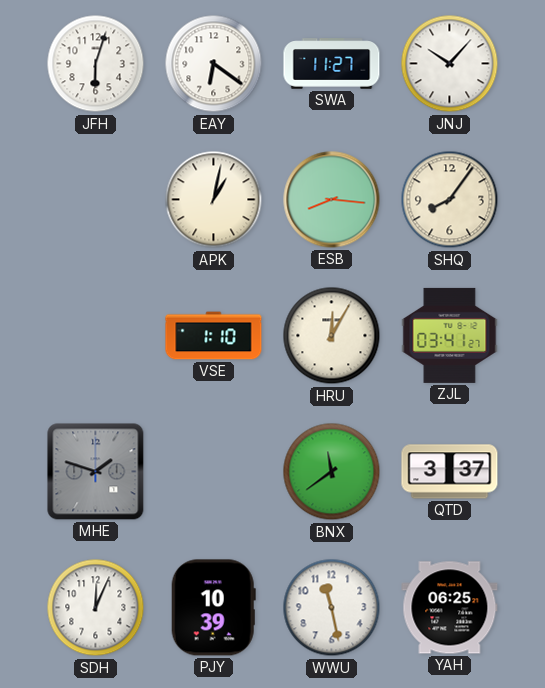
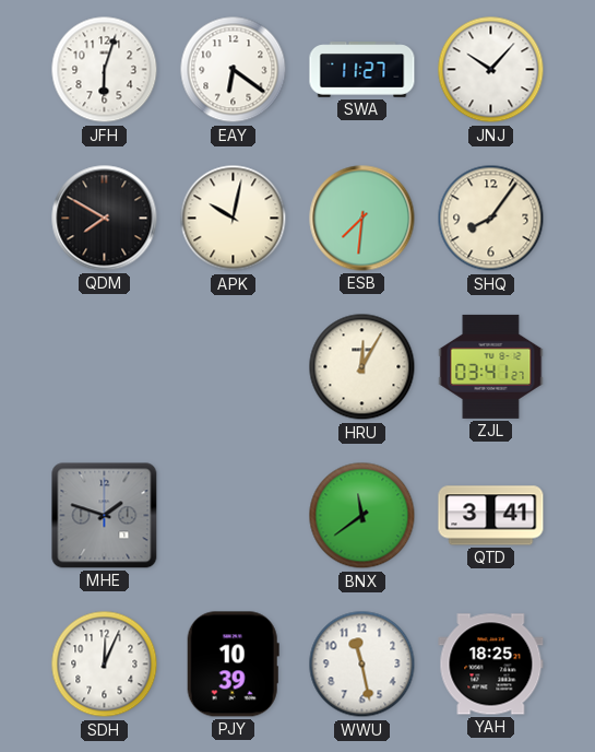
QDM: none -> 7:50
APK: 1:02 -> 10:02
ESB: 8:16 -> 7:31
VSE: 1:10 -> none
QTD: 3:37 -> 3:41
YAH: 06:25 -> 18:25
